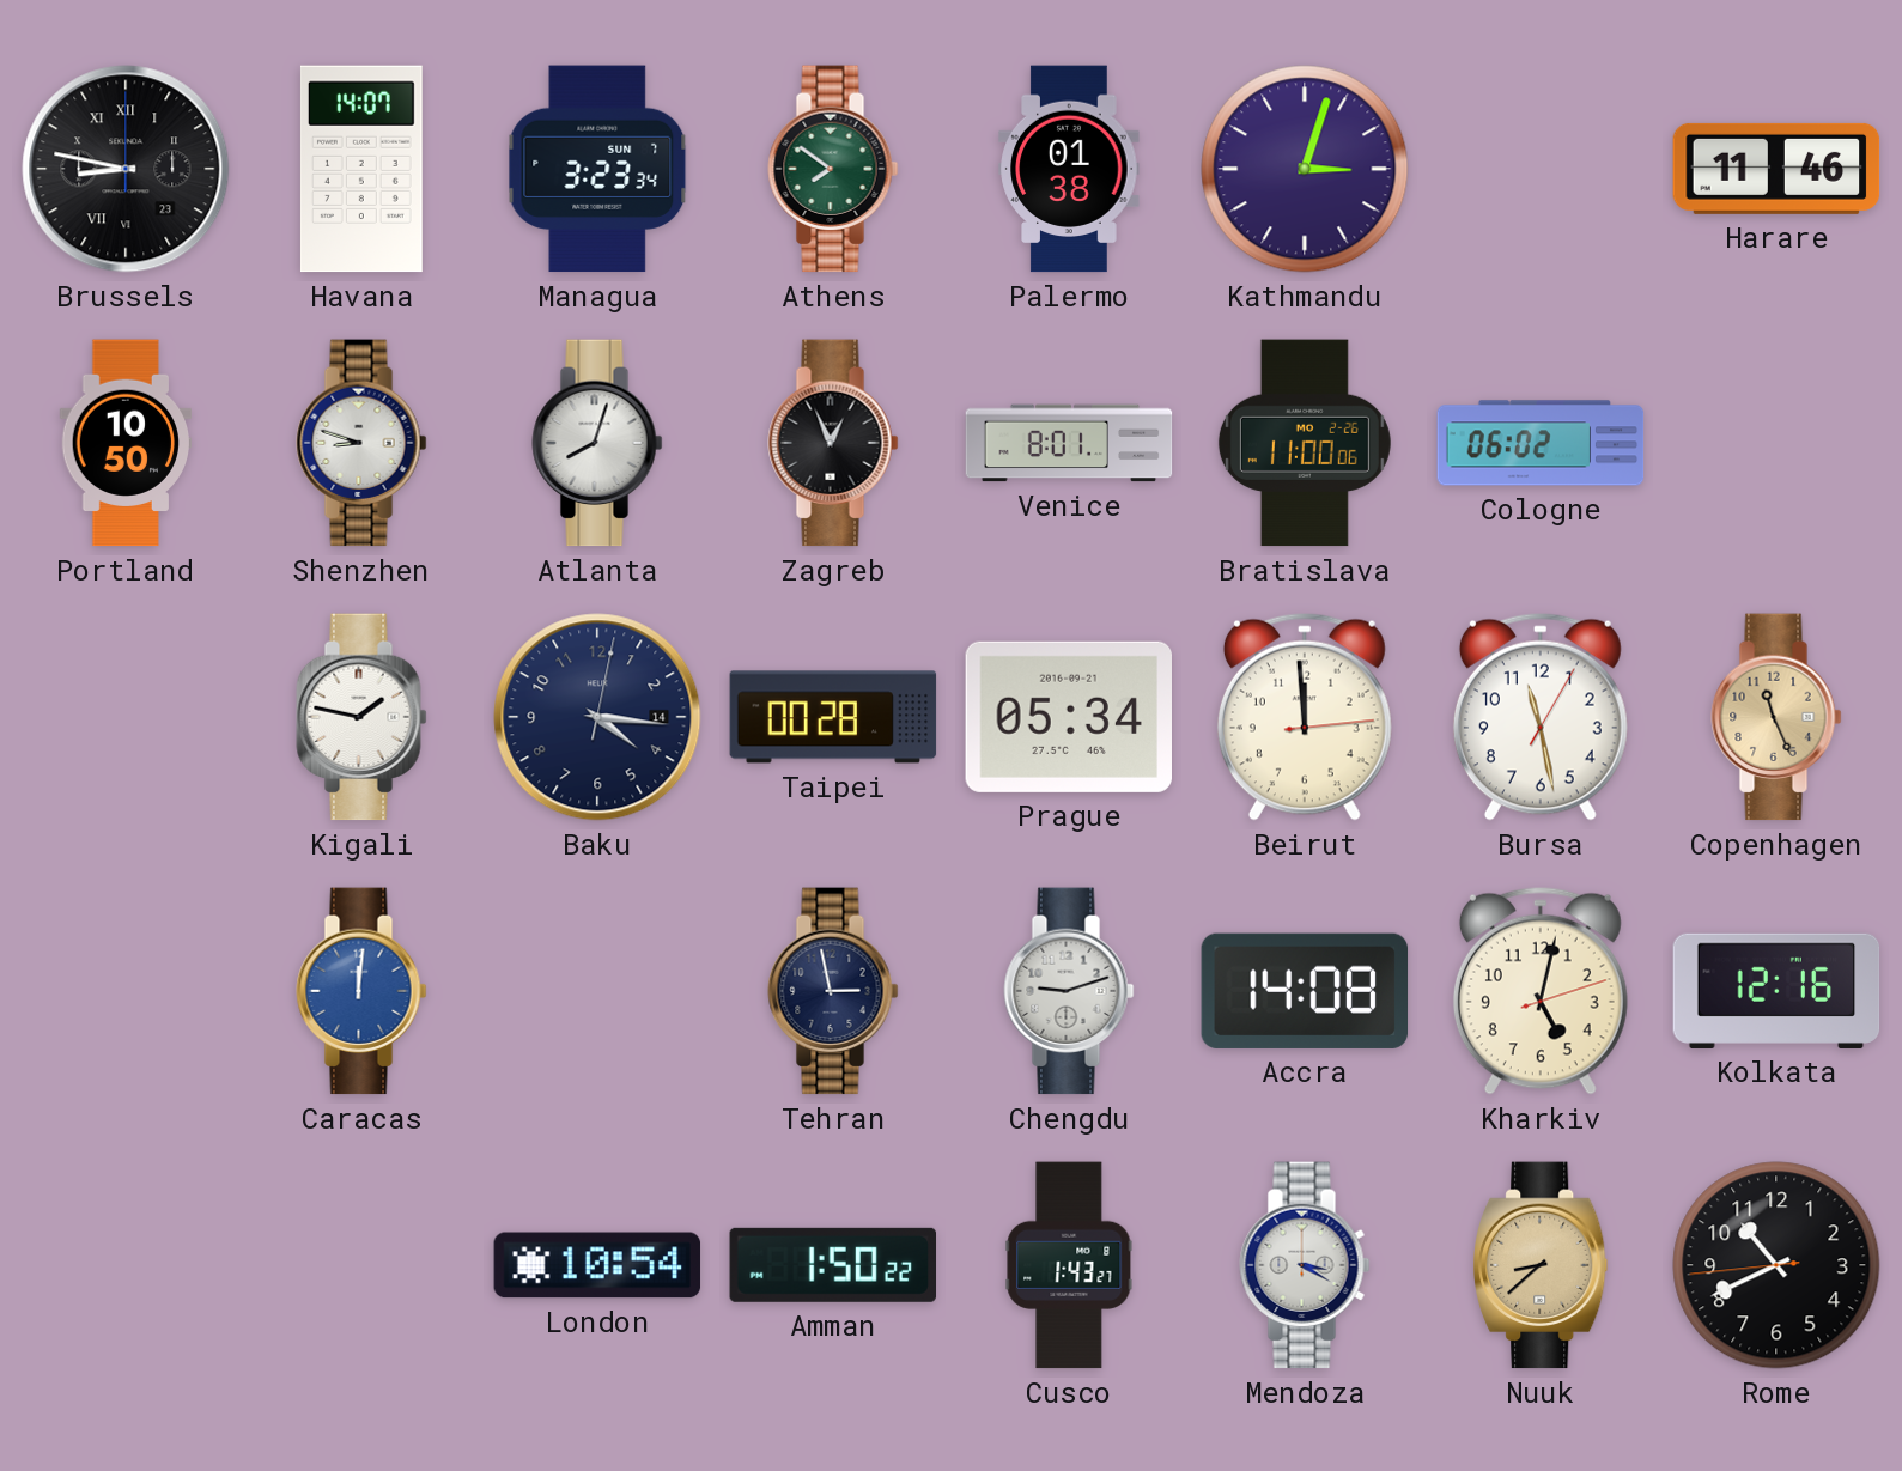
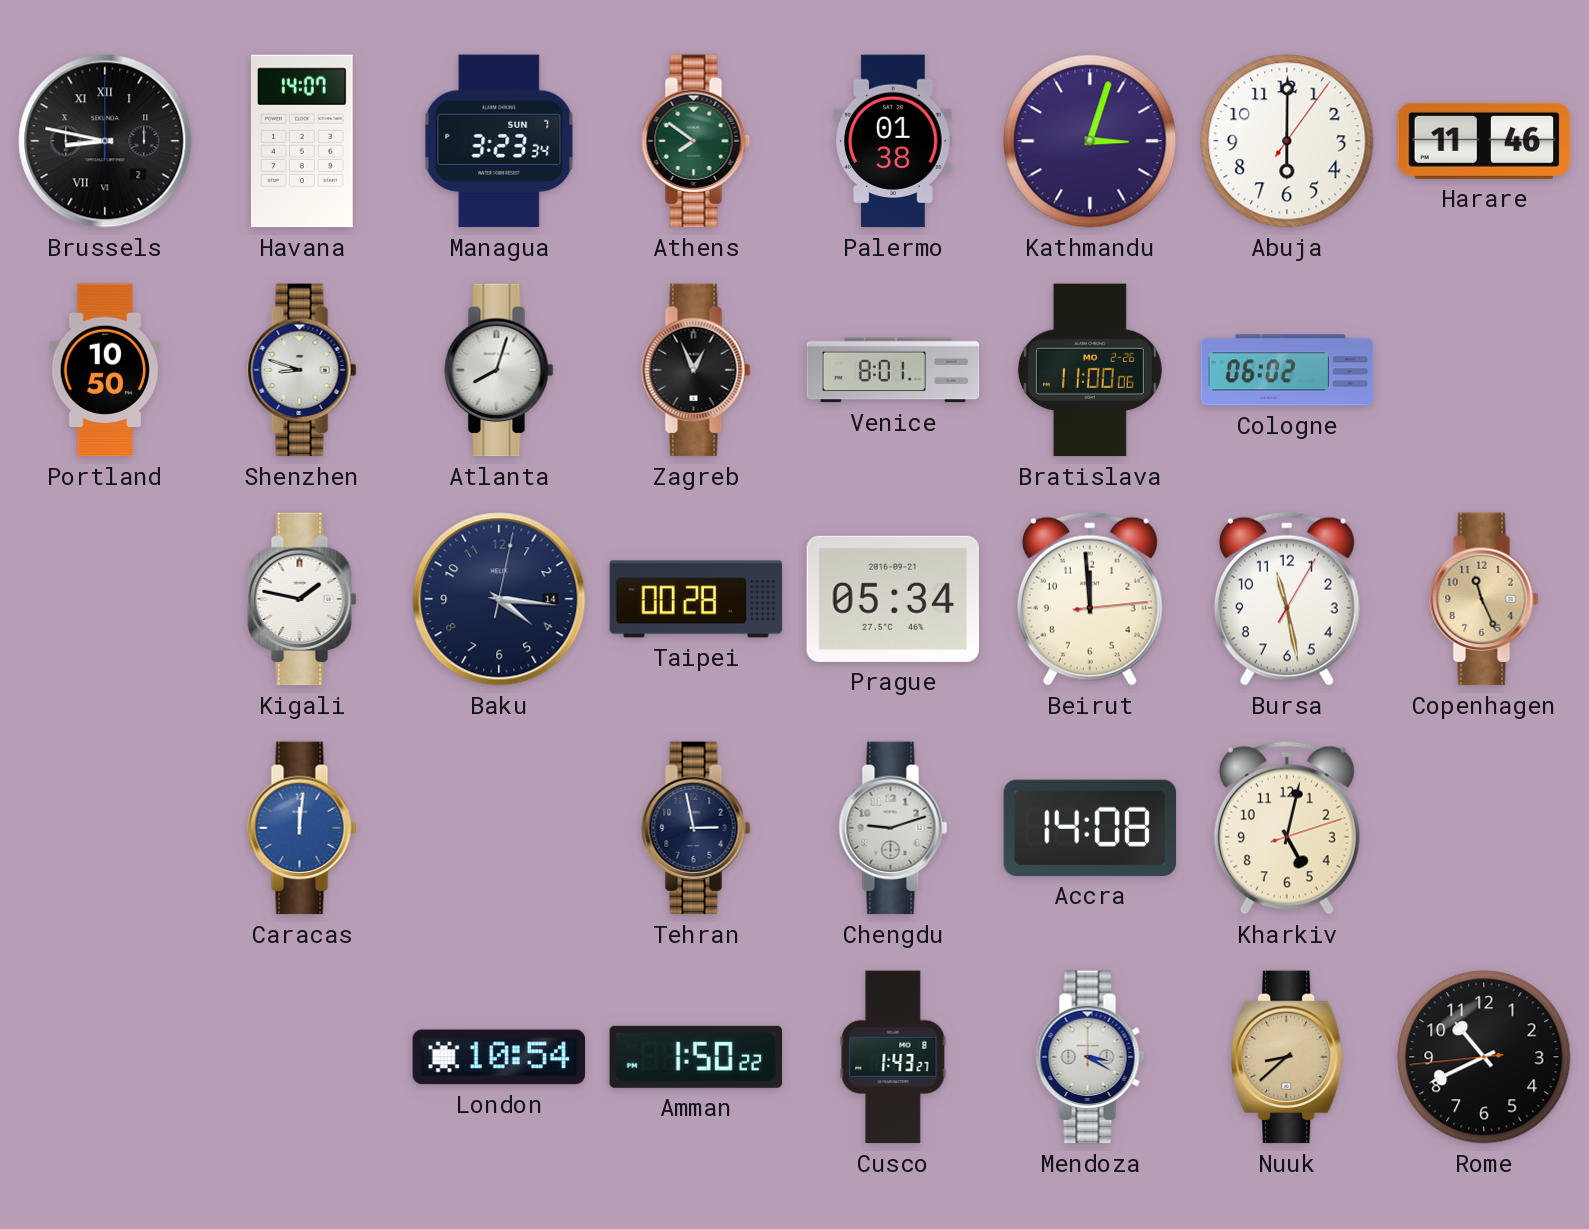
Brussels date: 23 -> 2
Abuja: none -> 6:00
Kolkata: 12:16 -> none
